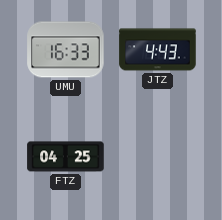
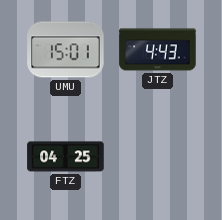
UMU: 16:33 -> 15:01
